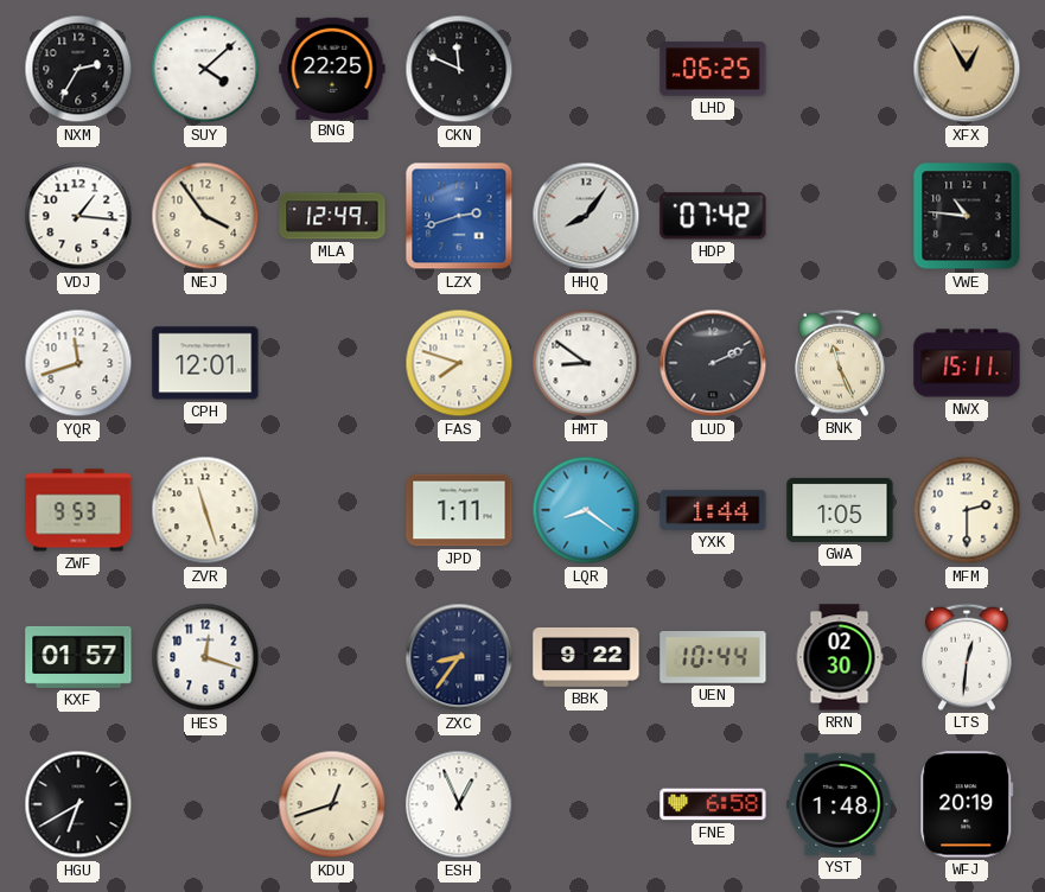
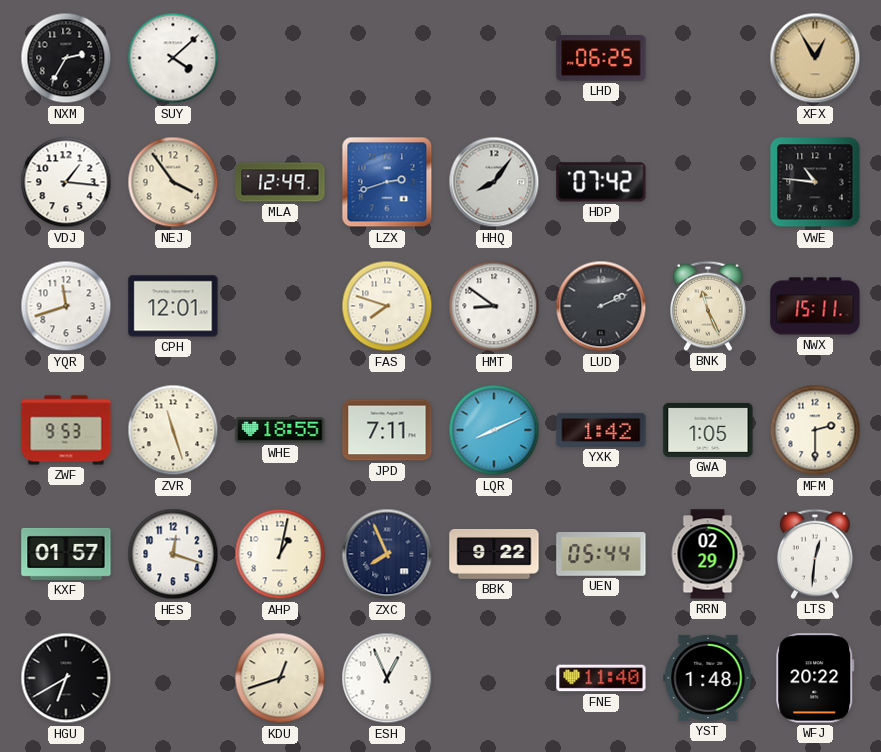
BNG: 22:25 -> none
CKN: 11:49 -> none
WHE: none -> 18:55
JPD: 1:11 -> 7:11
LQR: 8:21 -> 8:11
YXK: 1:44 -> 1:42
AHP: none -> 1:02
ZXC: 8:36 -> 7:56
UEN: 10:44 -> 05:44
RRN: 02:30 -> 02:29
FNE: 6:58 -> 11:40
WFJ: 20:19 -> 20:22
